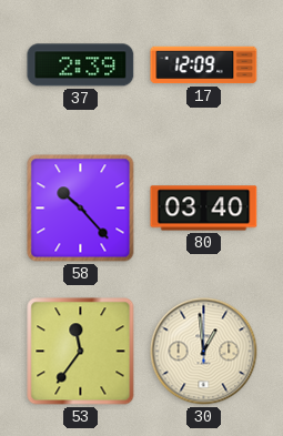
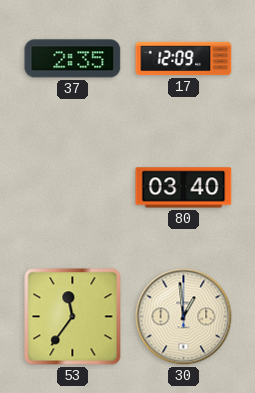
37: 2:39 -> 2:35
58: 10:23 -> none
